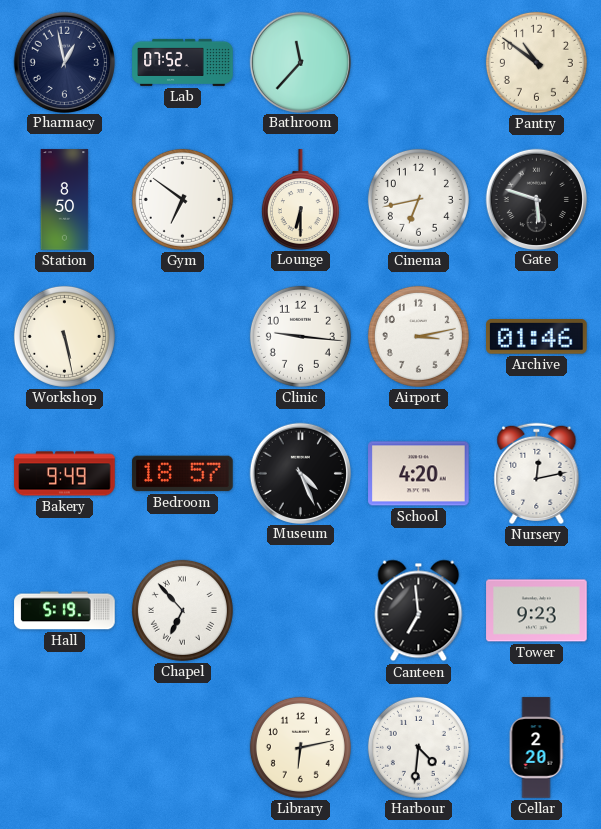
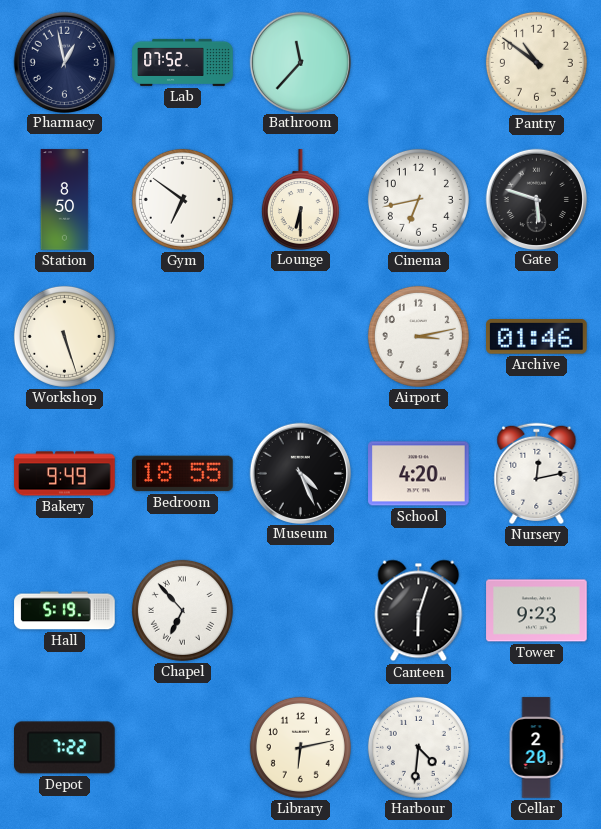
Workshop: 5:28 -> 5:27
Clinic: 9:16 -> none
Bedroom: 18:57 -> 18:55
Canteen: 6:59 -> 6:03
Depot: none -> 7:22
